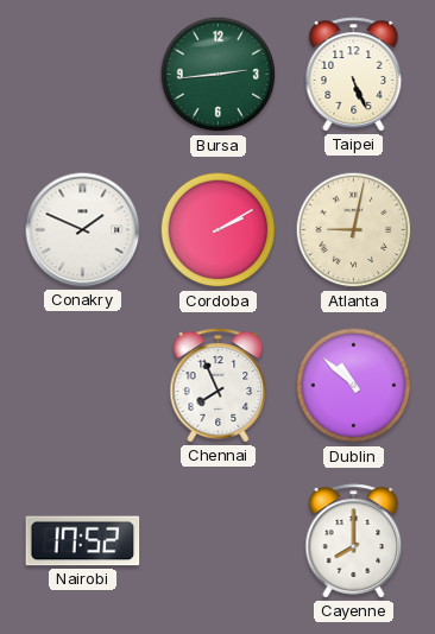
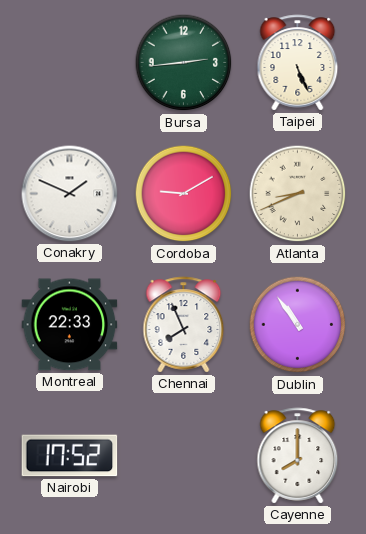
Cordoba: 2:10 -> 9:10
Atlanta: 9:02 -> 8:41
Montreal: none -> 22:33
Dublin: 10:52 -> 10:54
